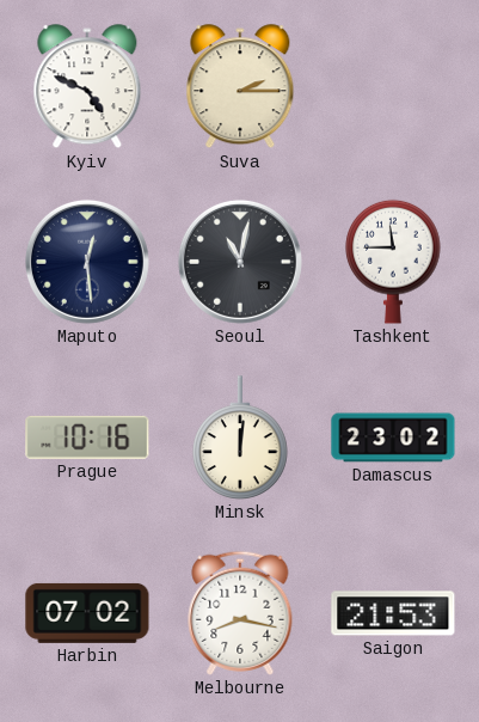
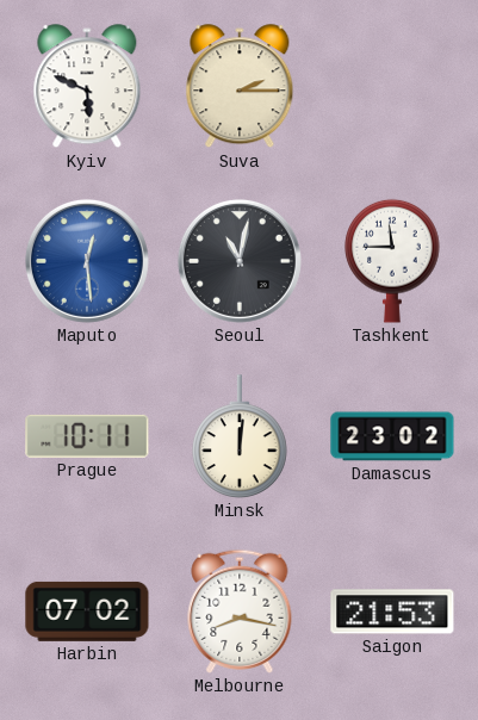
Kyiv: 4:49 -> 5:49
Maputo dial: navy -> blue
Prague: 10:16 -> 10:11
